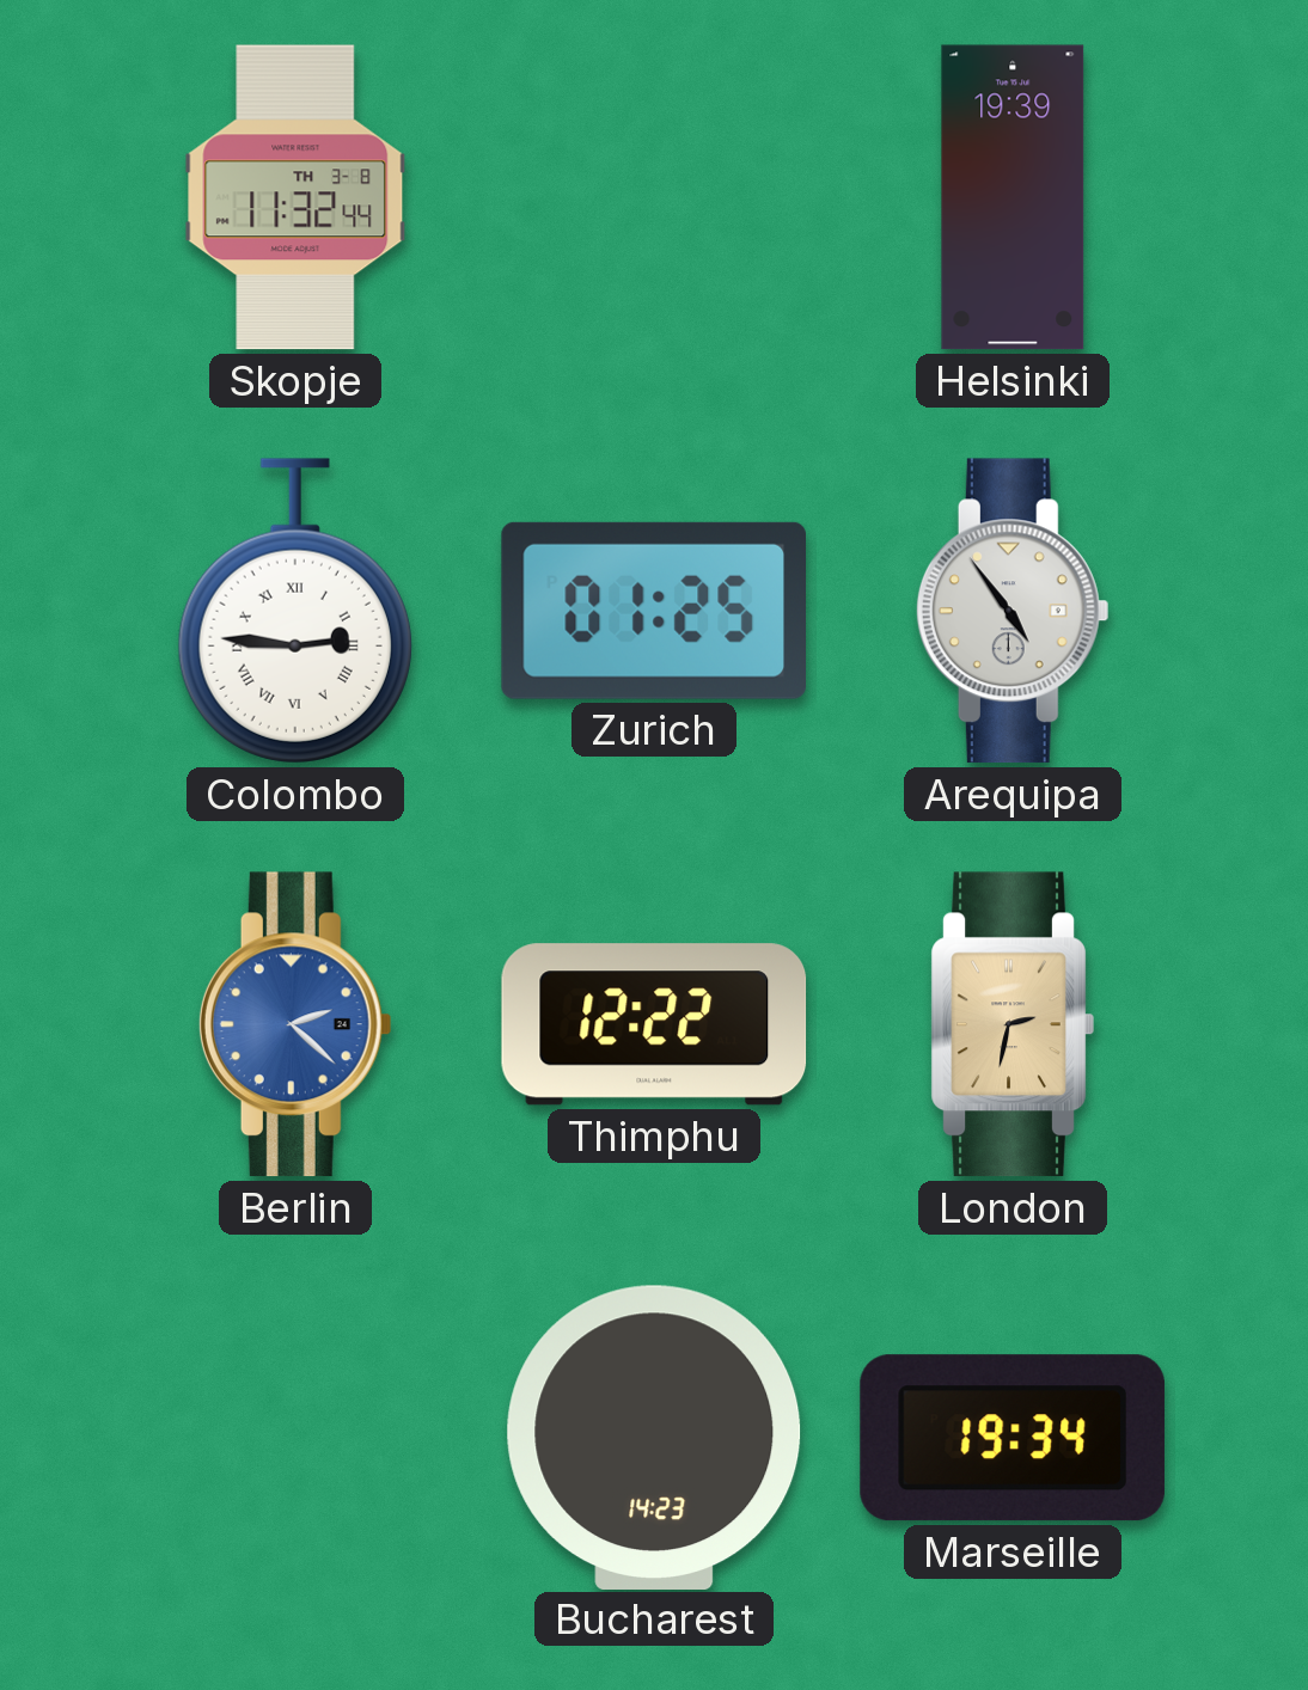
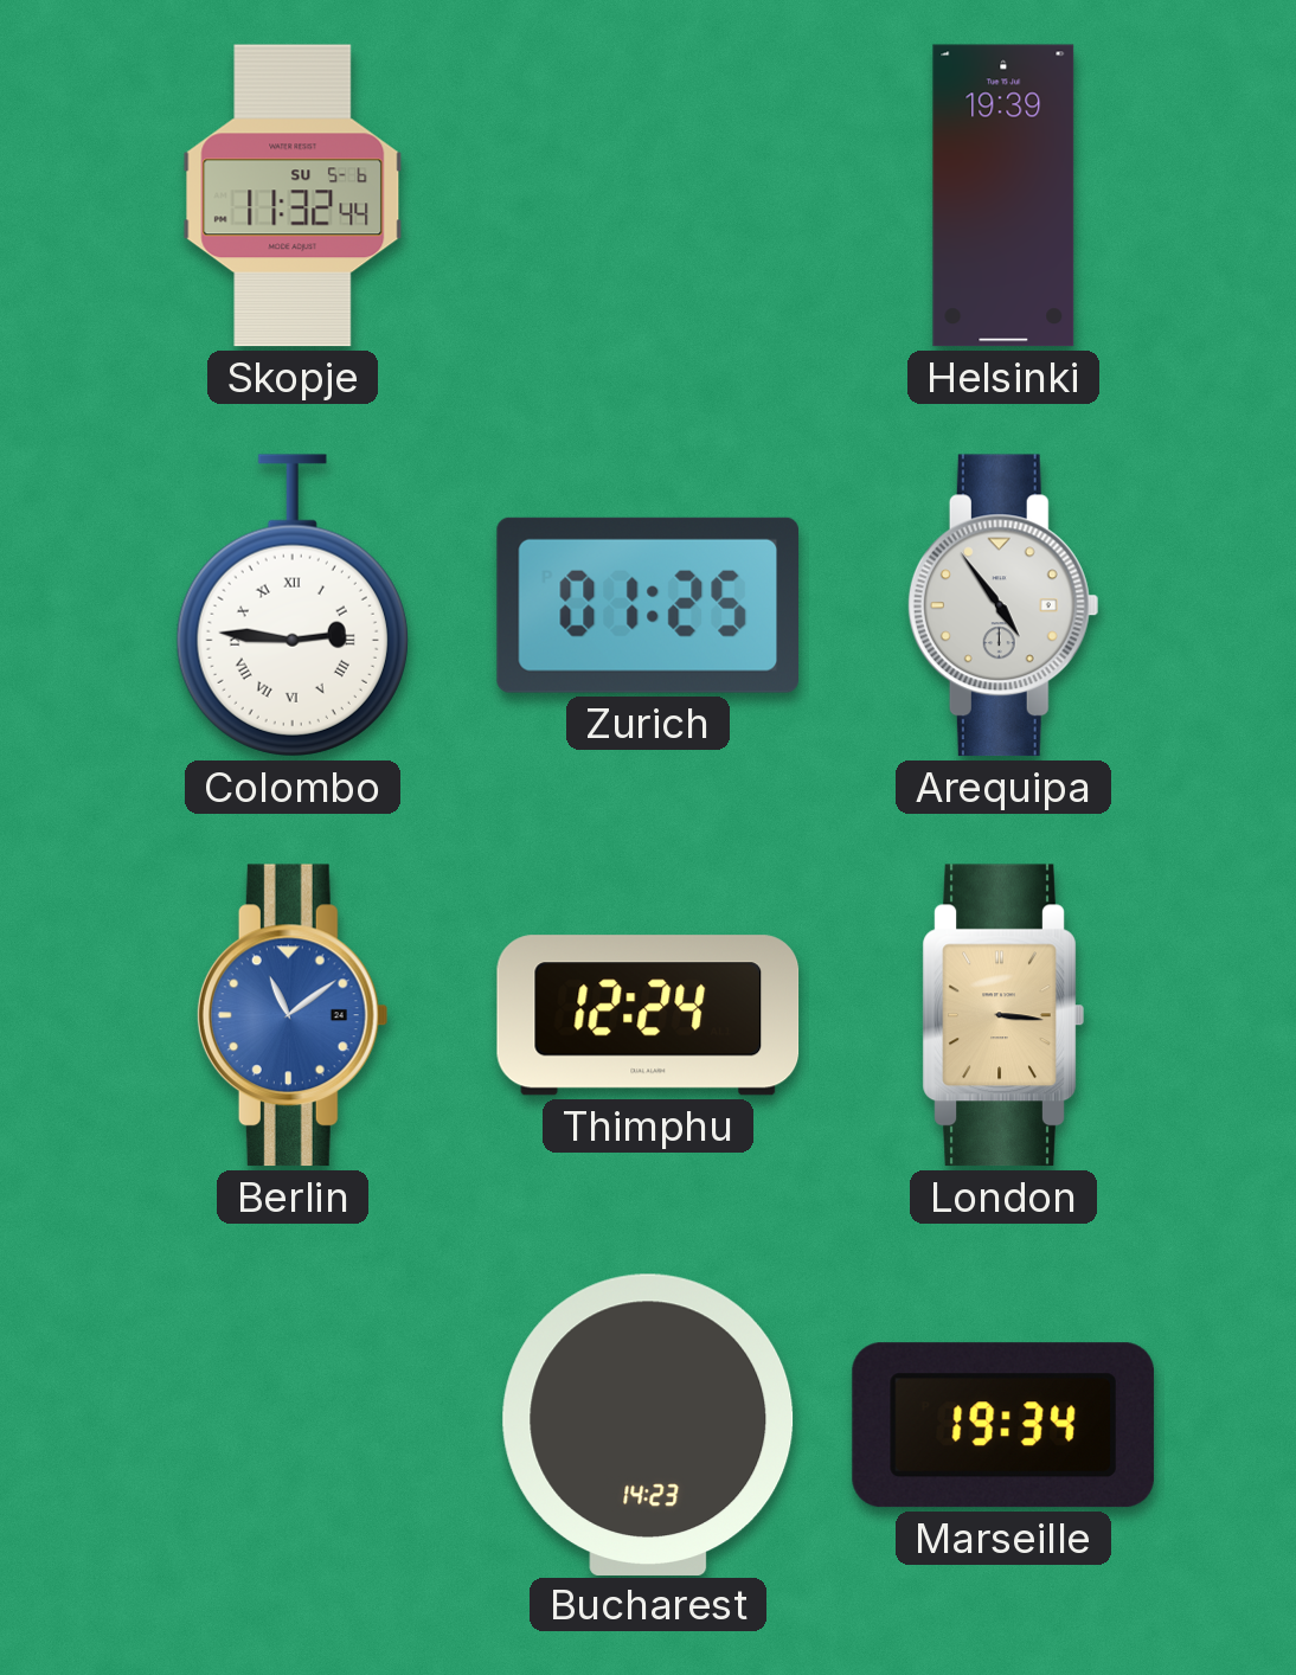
Skopje date: TH 3-8 -> SU 5-6
Berlin: 2:22 -> 11:09
Thimphu: 12:22 -> 12:24
London: 2:32 -> 3:16
